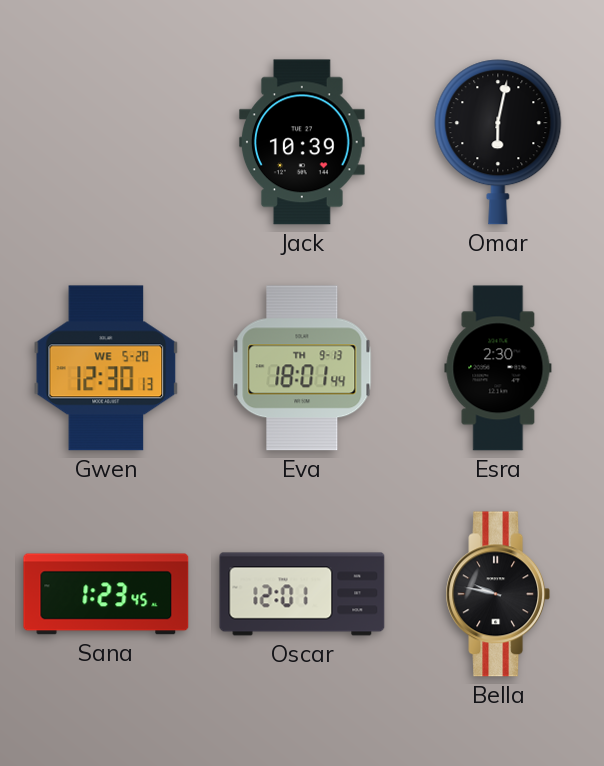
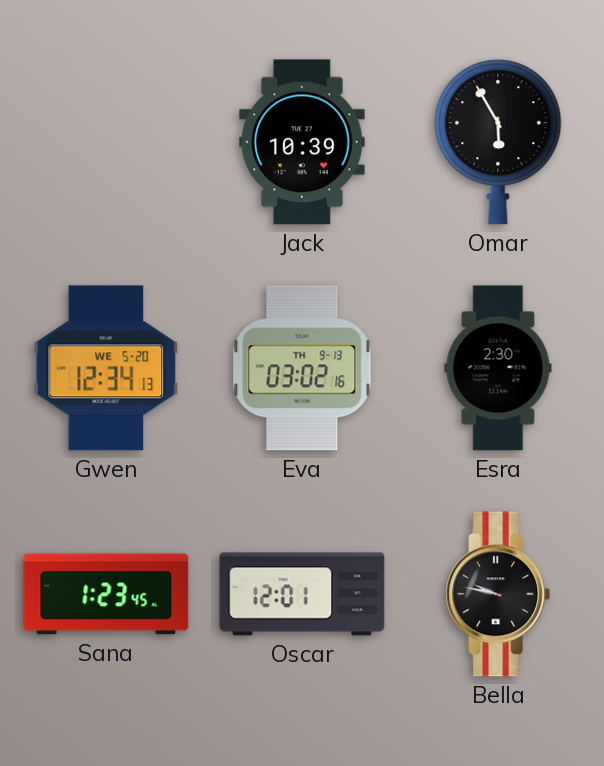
Omar: 6:02 -> 5:55
Gwen: 12:30 -> 12:34
Eva: 18:01 -> 03:02
